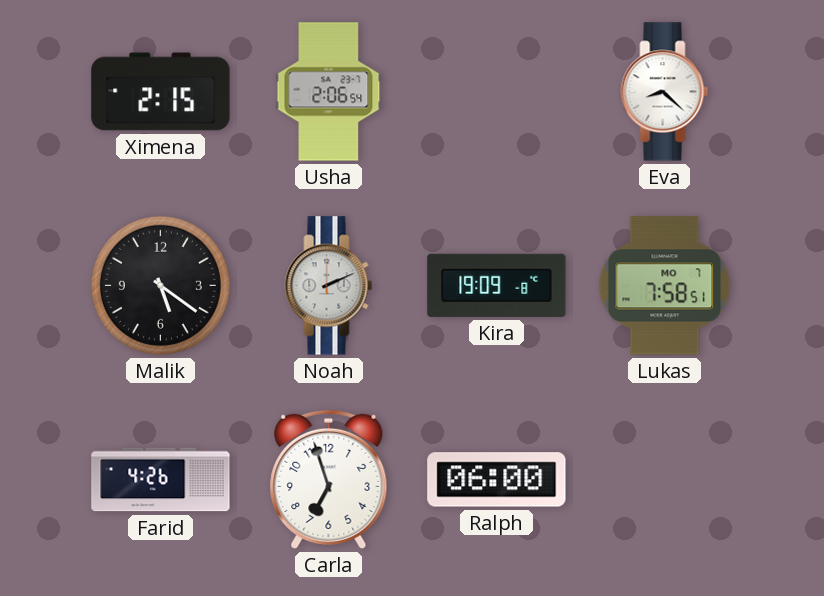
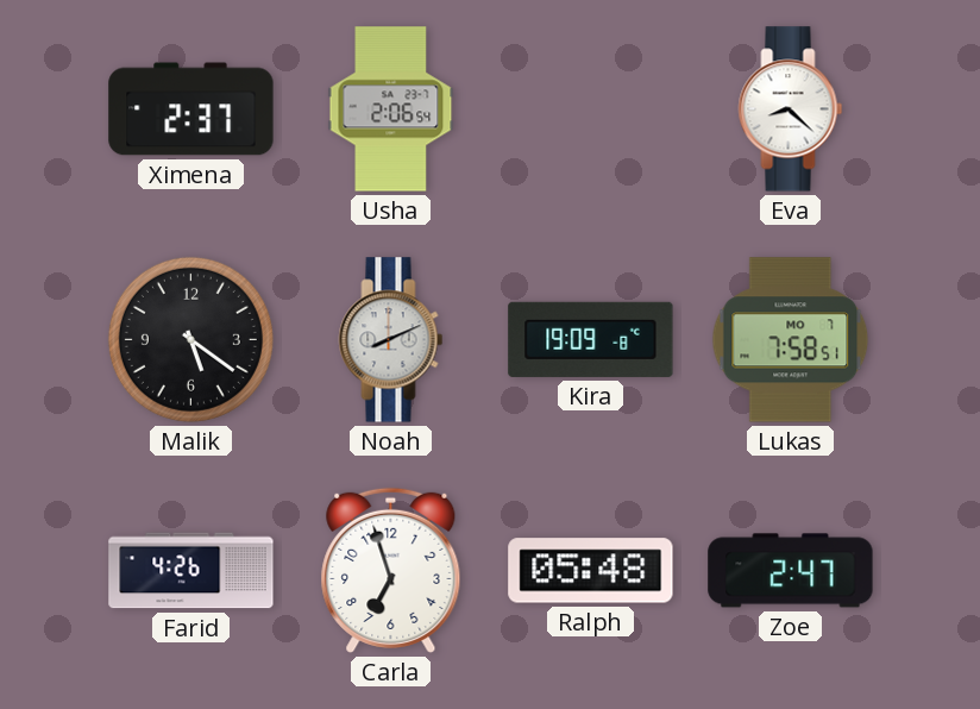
Ximena: 2:15 -> 2:37
Noah: 2:11 -> 8:11
Ralph: 06:00 -> 05:48
Zoe: none -> 2:47
